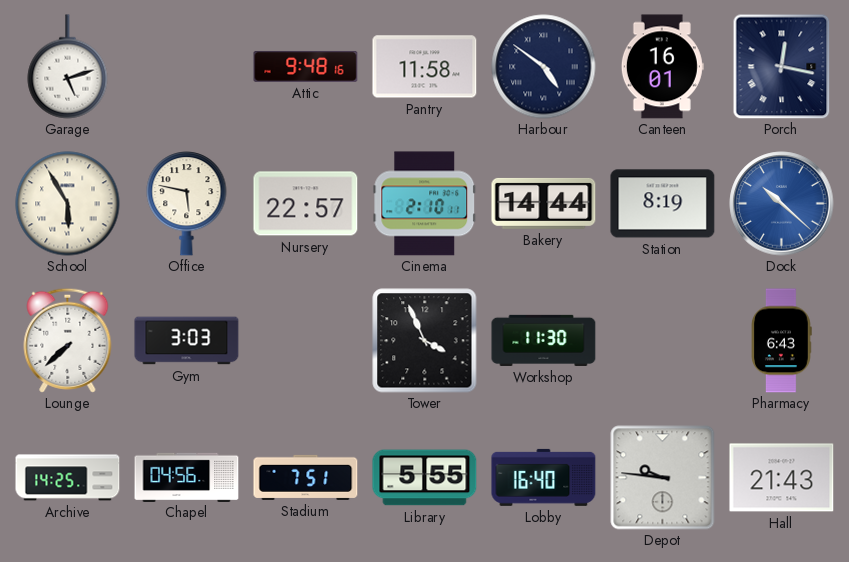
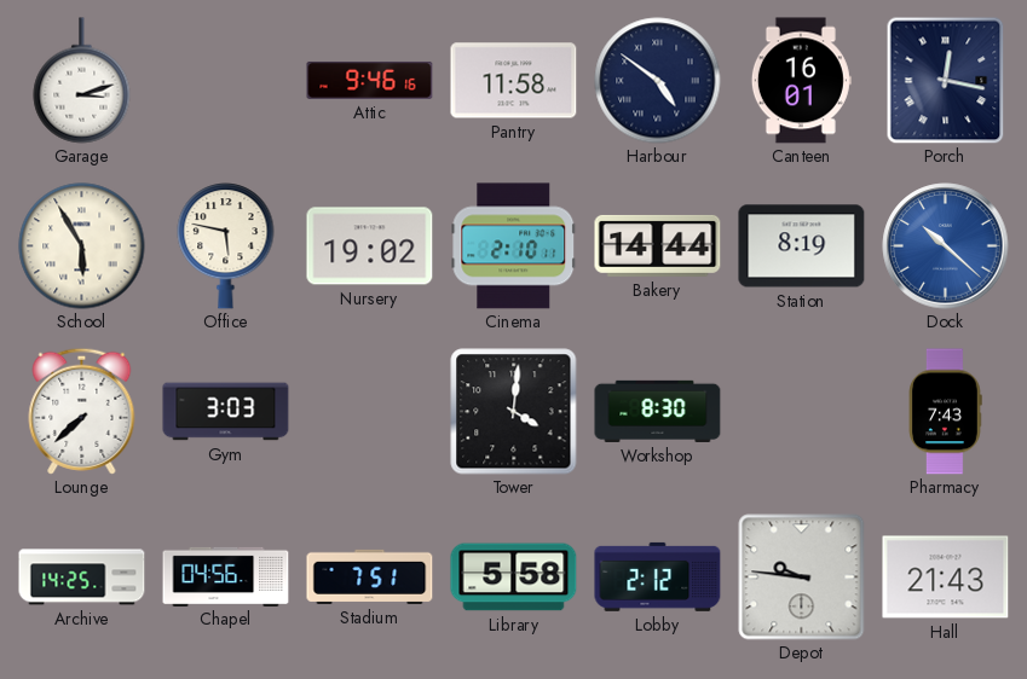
Garage: 5:12 -> 3:12
Attic: 9:48 -> 9:46
Nursery: 22:57 -> 19:02
Tower: 3:56 -> 4:01
Workshop: 11:30 -> 8:30
Pharmacy: 6:43 -> 7:43
Library: 5:55 -> 5:58
Lobby: 16:40 -> 2:12
